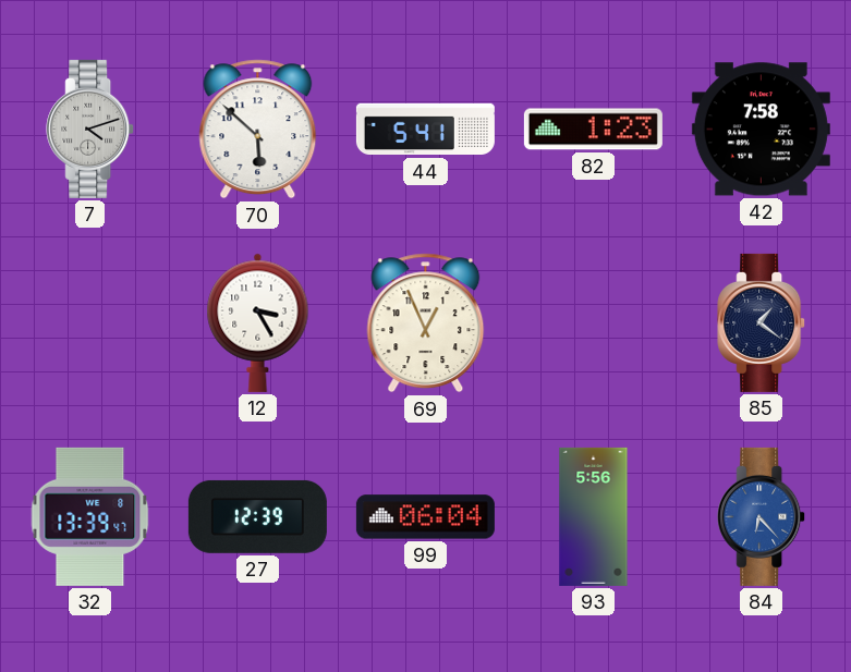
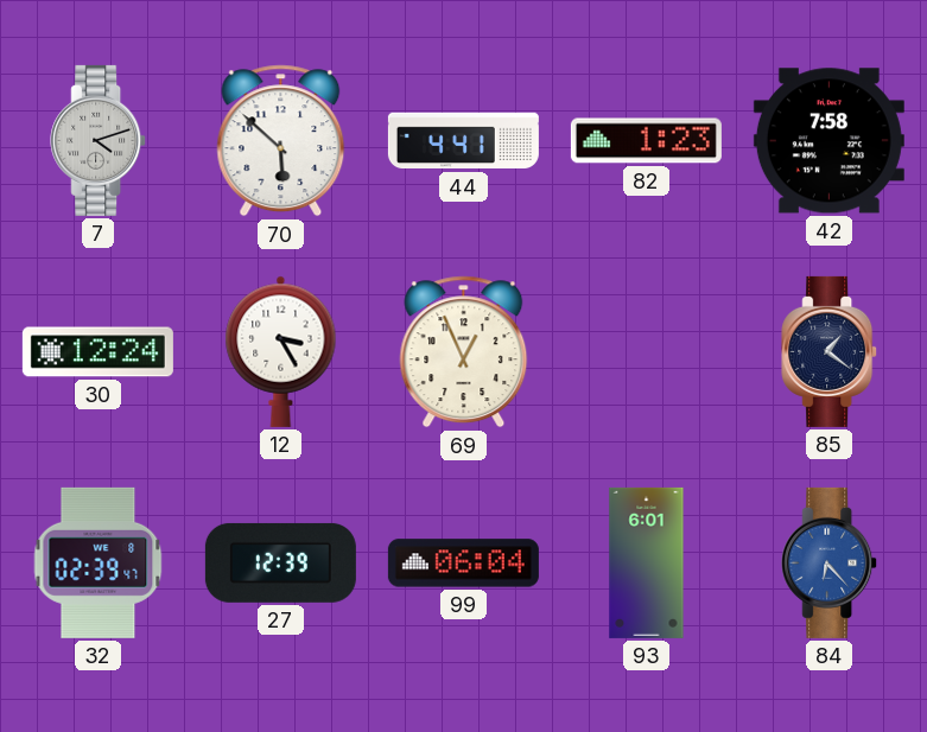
44: 5:41 -> 4:41
30: none -> 12:24
32: 13:39 -> 02:39
93: 5:56 -> 6:01
